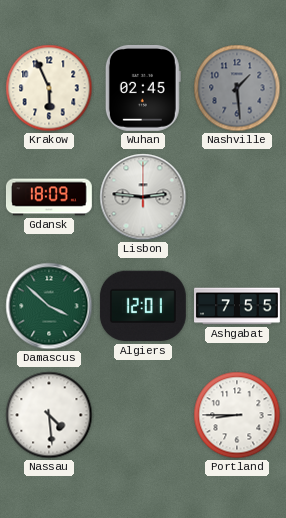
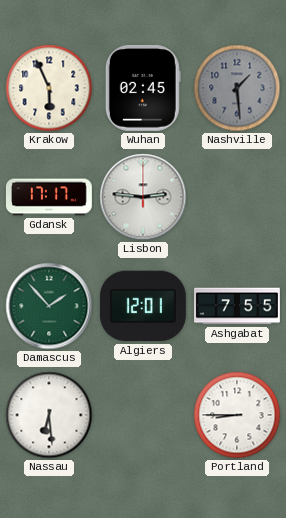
Gdansk: 18:09 -> 17:17
Damascus: 3:52 -> 1:53
Nassau: 4:29 -> 6:29
